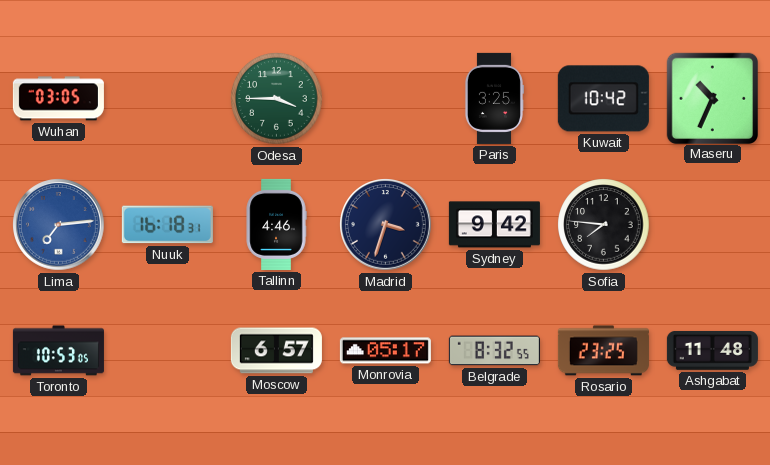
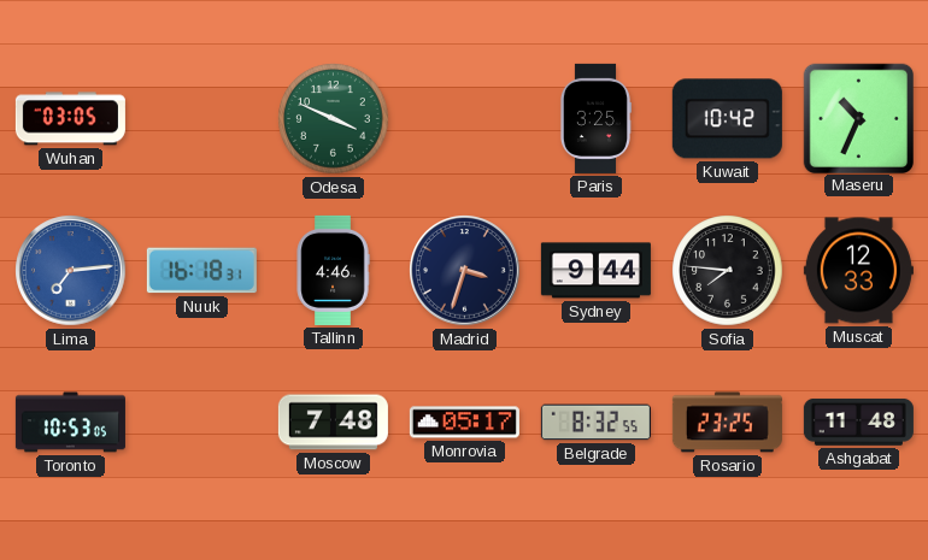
Odesa: 3:45 -> 3:49
Sydney: 9:42 -> 9:44
Muscat: none -> 12:33
Moscow: 6:57 -> 7:48
